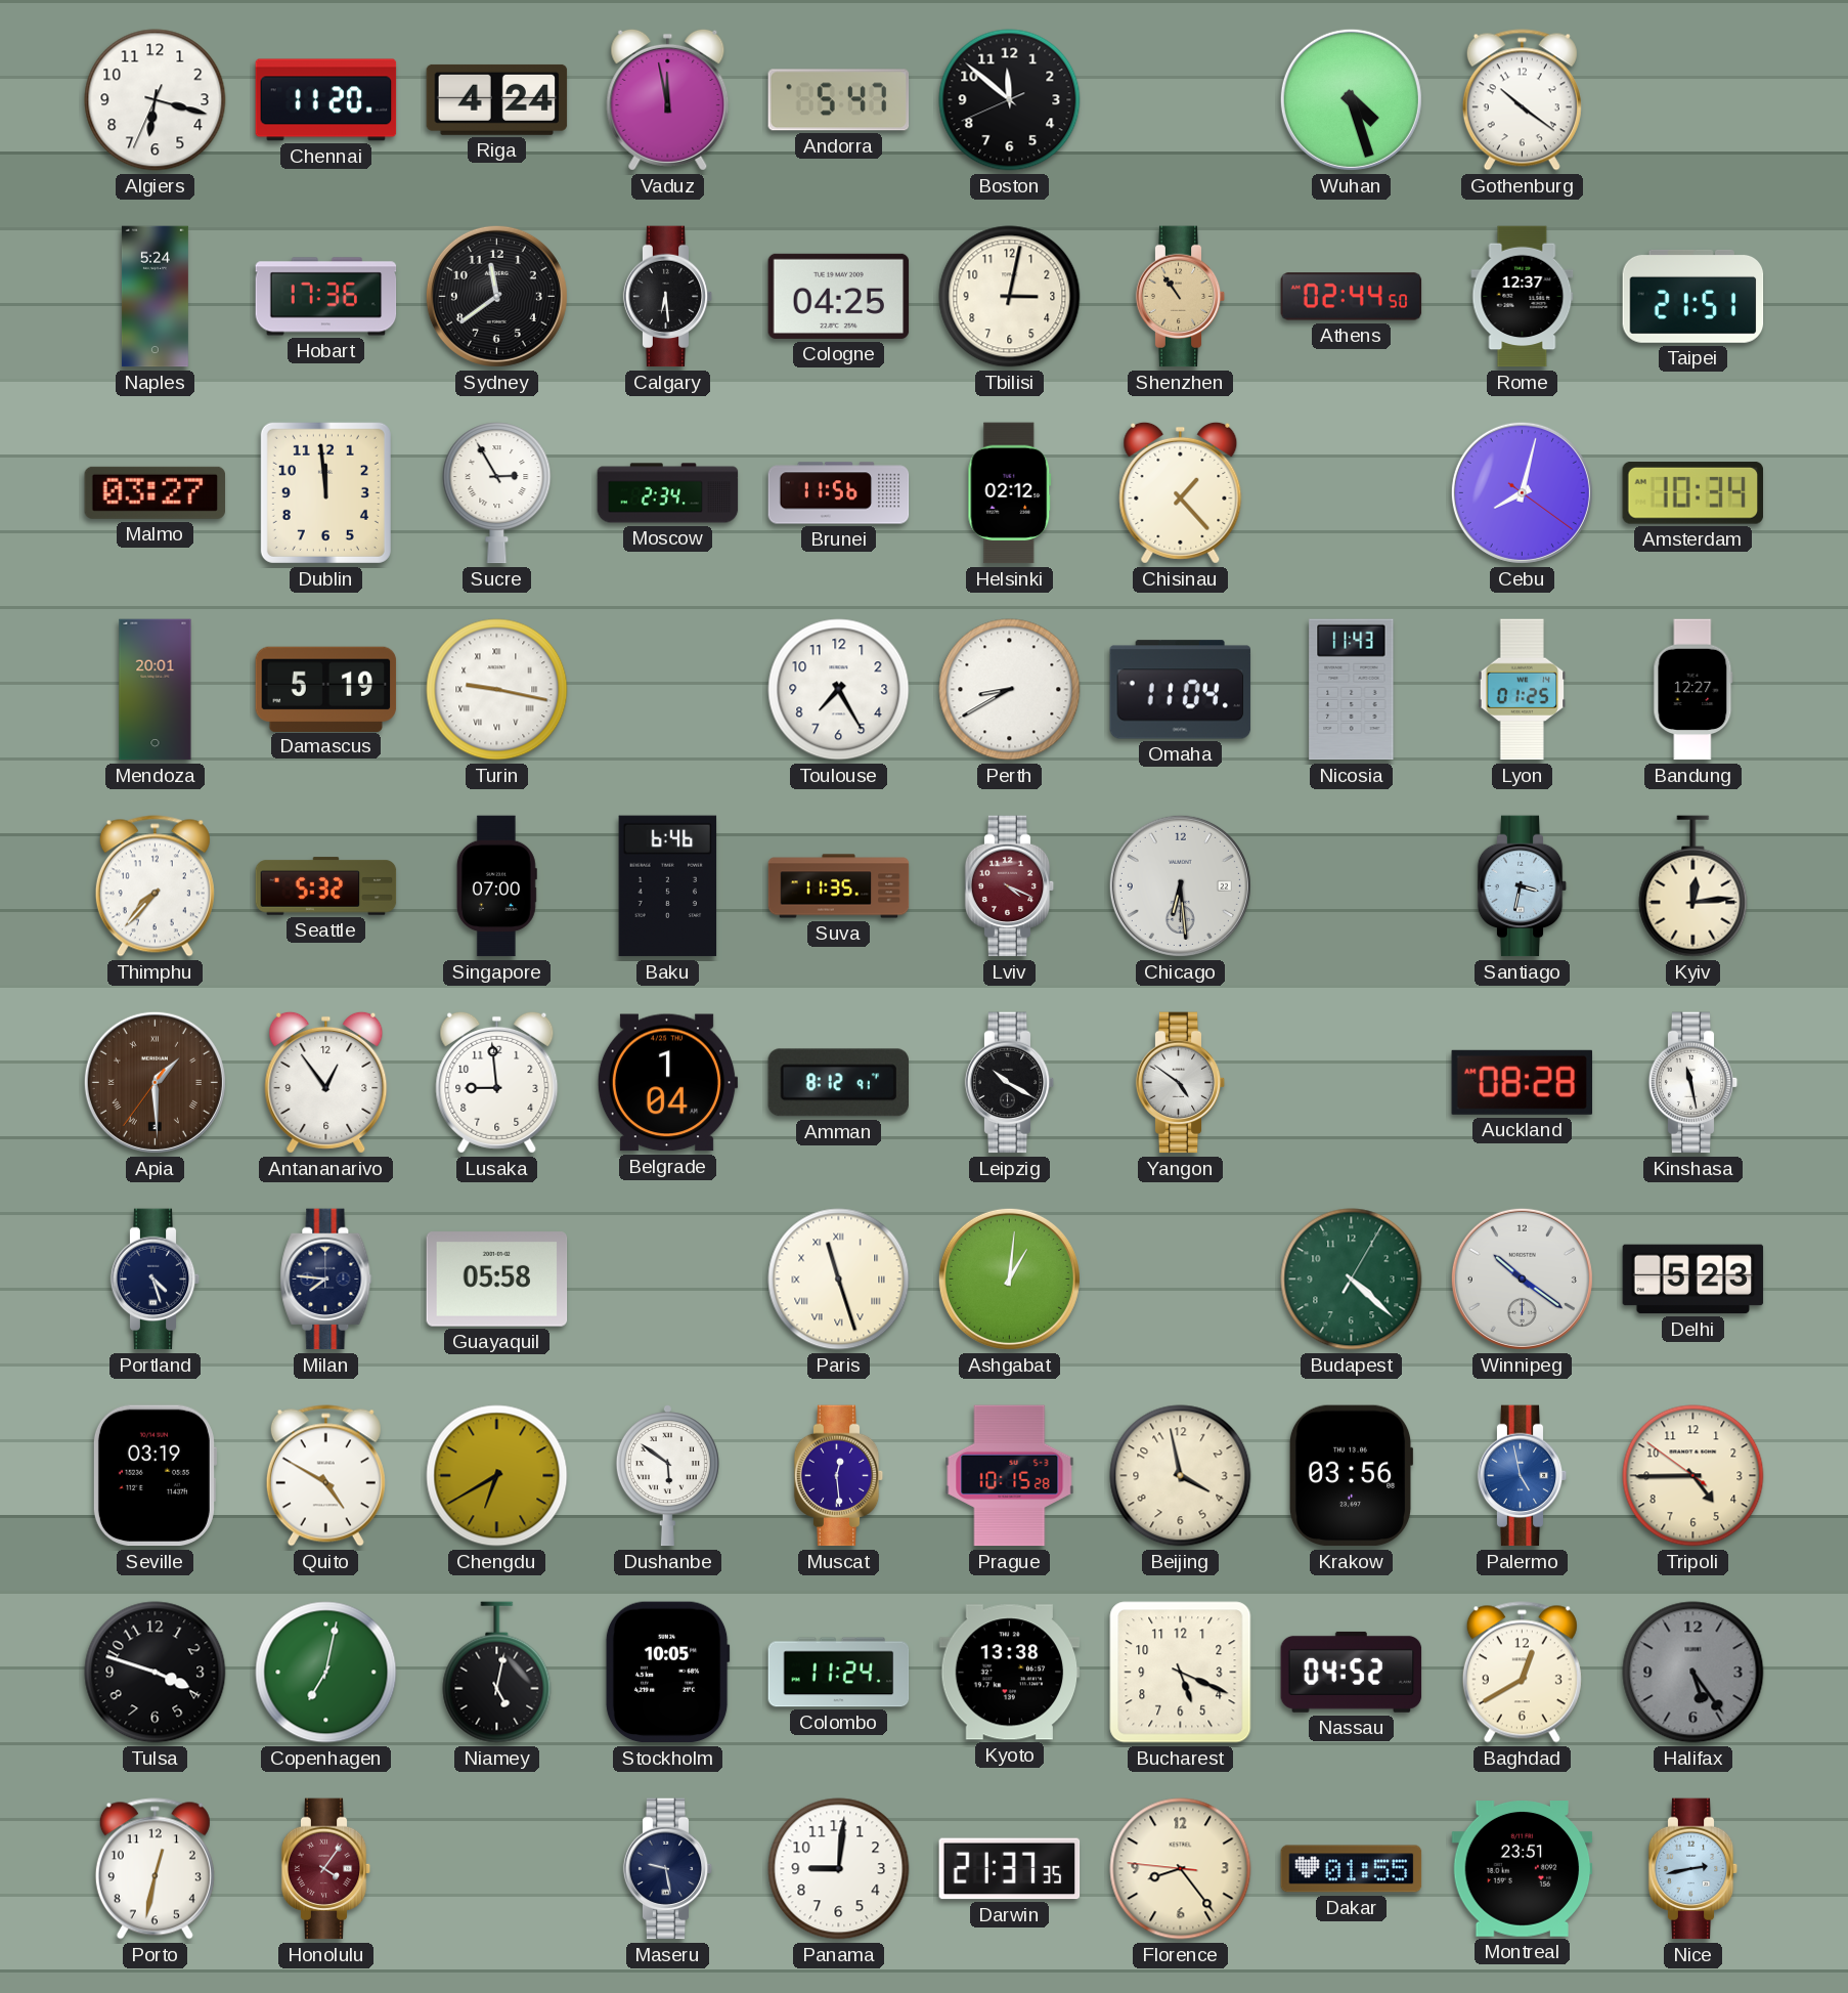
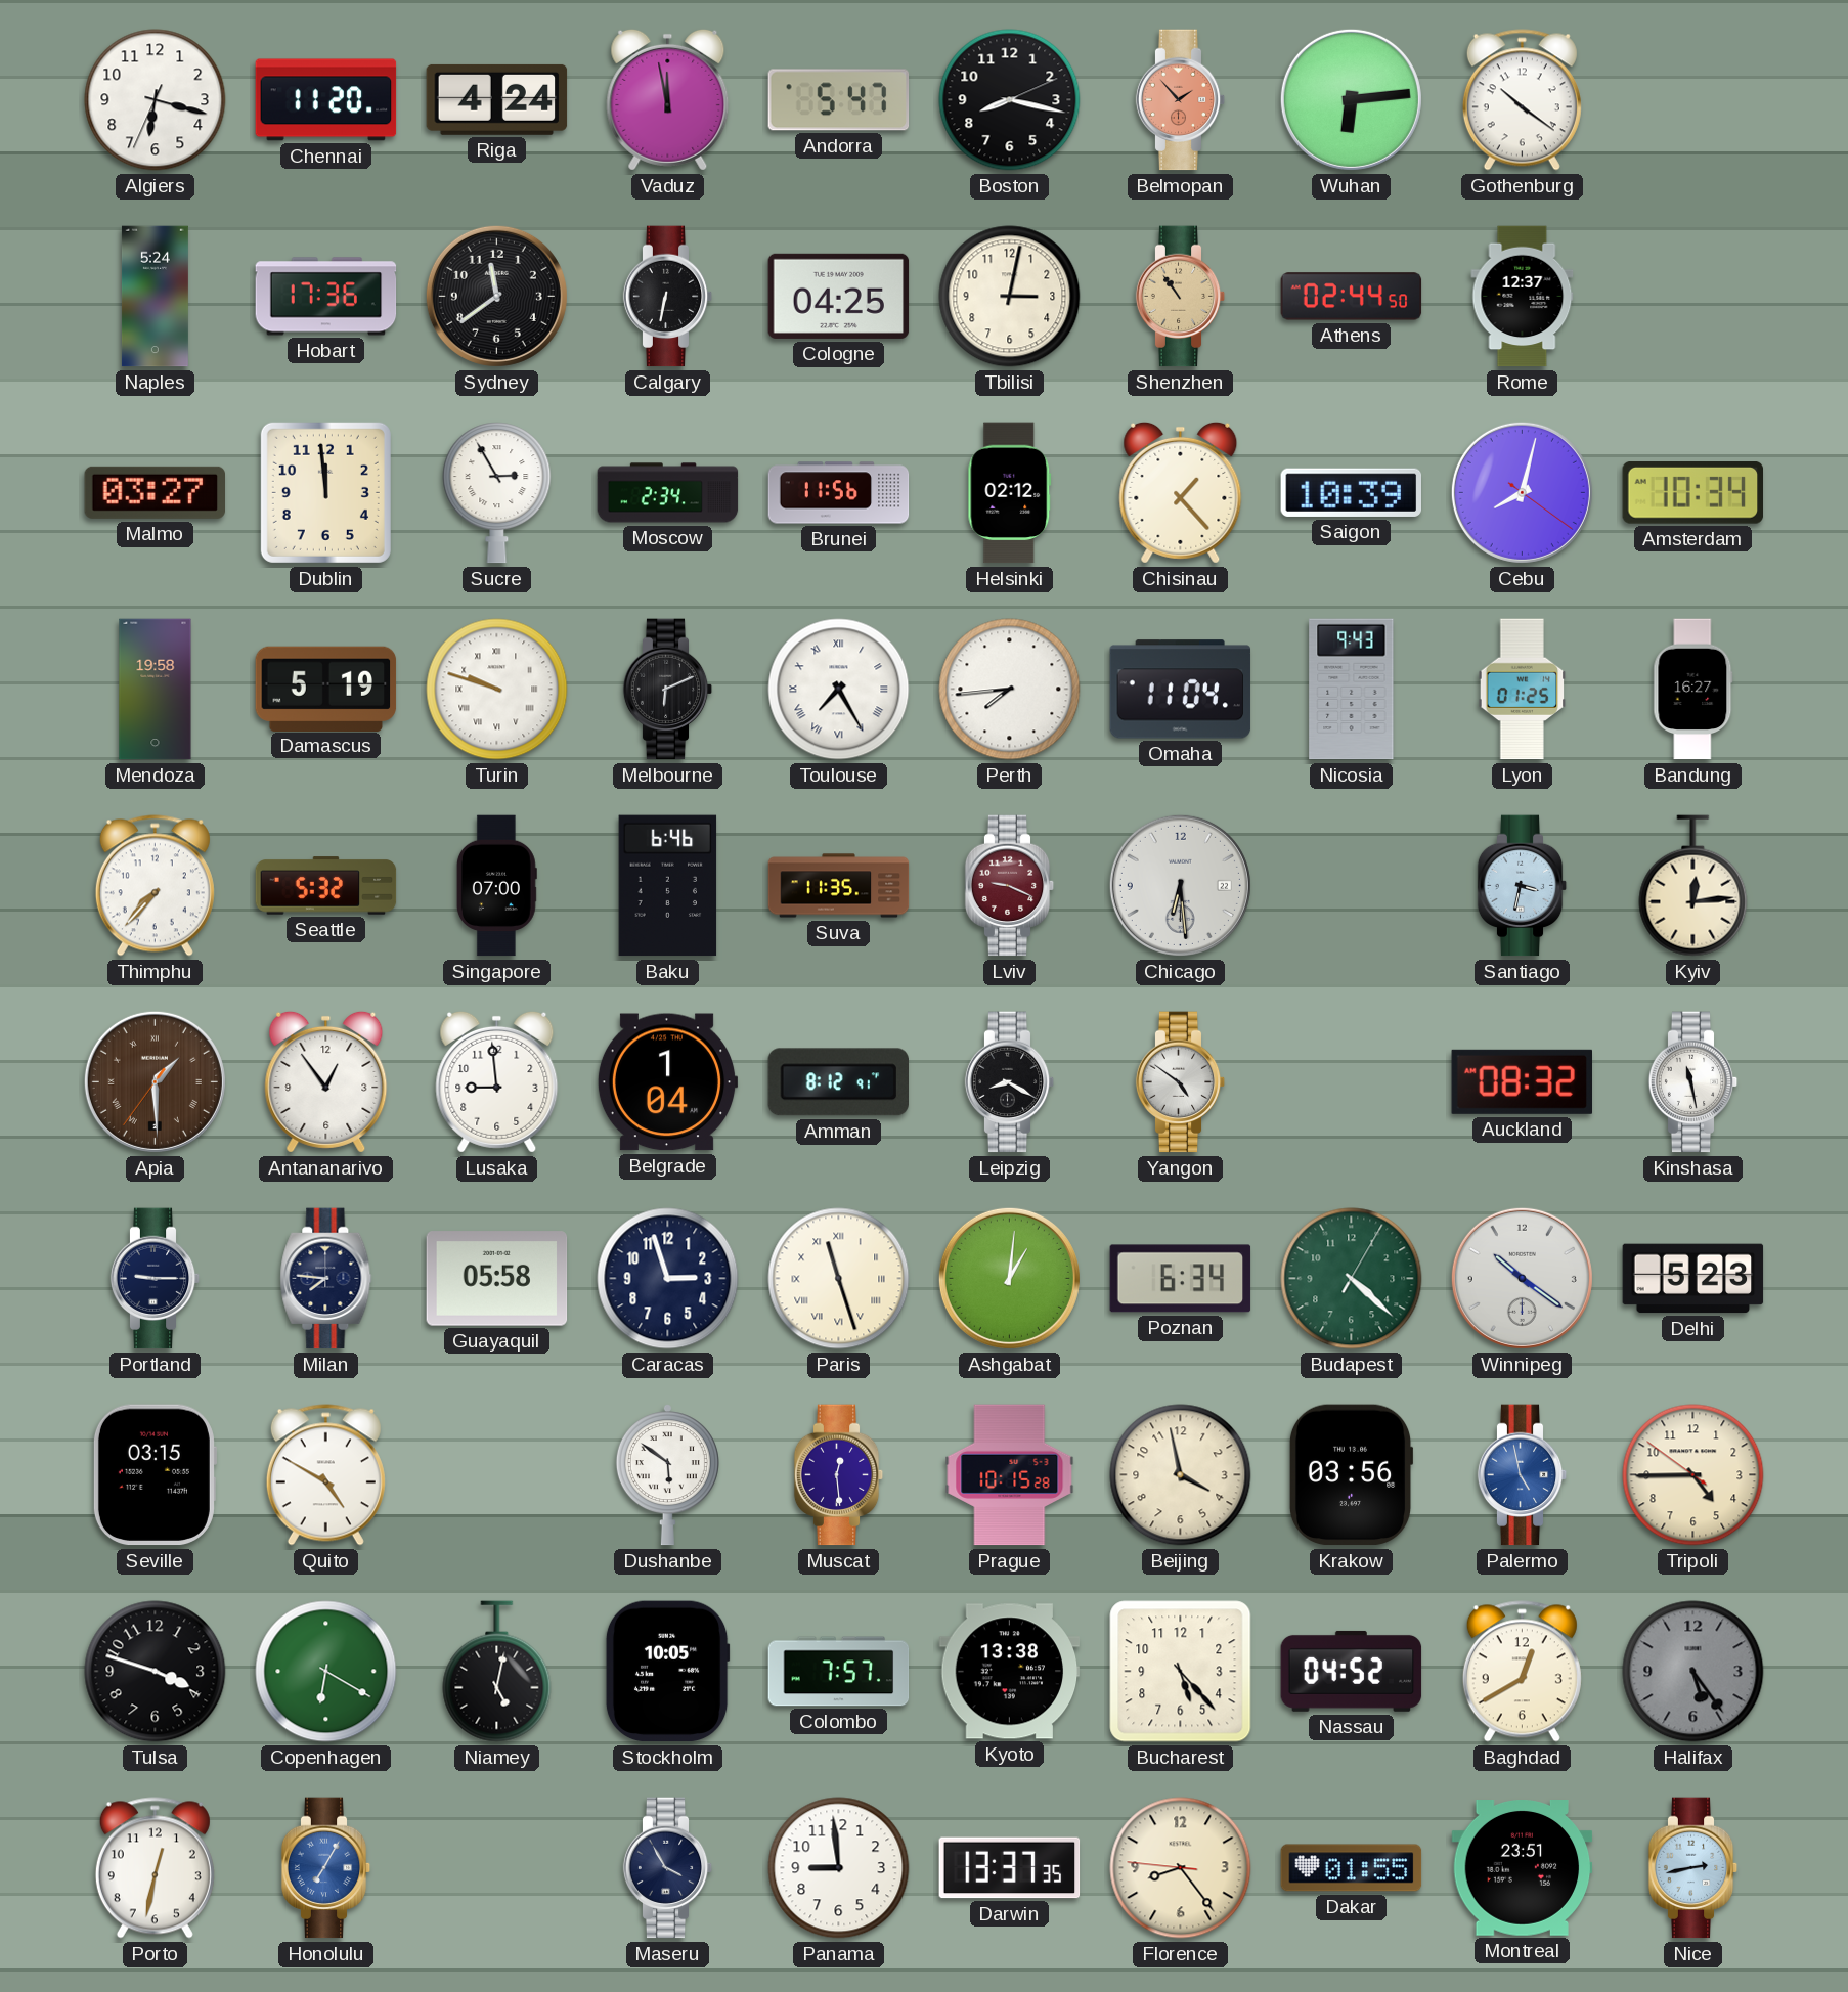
Boston: 11:51 -> 8:17
Belmopan: none -> 1:53
Wuhan: 4:27 -> 6:14
Calgary: 6:29 -> 6:32
Taipei: 21:51 -> none
Saigon: none -> 10:39
Mendoza: 20:01 -> 19:58
Turin: 9:17 -> 9:48
Melbourne: none -> 6:11
Toulouse numerals: Arabic -> Roman
Perth: 8:40 -> 7:44
Nicosia: 11:43 -> 9:43
Bandung: 12:27 -> 16:27
Lviv: 4:19 -> 9:19
Leipzig: 10:20 -> 8:20
Auckland: 08:28 -> 08:32
Portland: 4:27 -> 9:15
Caracas: none -> 2:57
Poznan: none -> 6:34
Seville: 03:19 -> 03:15
Chengdu: 6:40 -> none
Copenhagen: 7:02 -> 6:20
Colombo: 11:24 -> 7:57
Bucharest: 5:19 -> 5:23
Honolulu: 4:06 -> 7:05
Honolulu dial: burgundy -> blue
Maseru: 9:28 -> 3:55
Panama: 9:01 -> 8:59
Darwin: 21:37 -> 13:37
